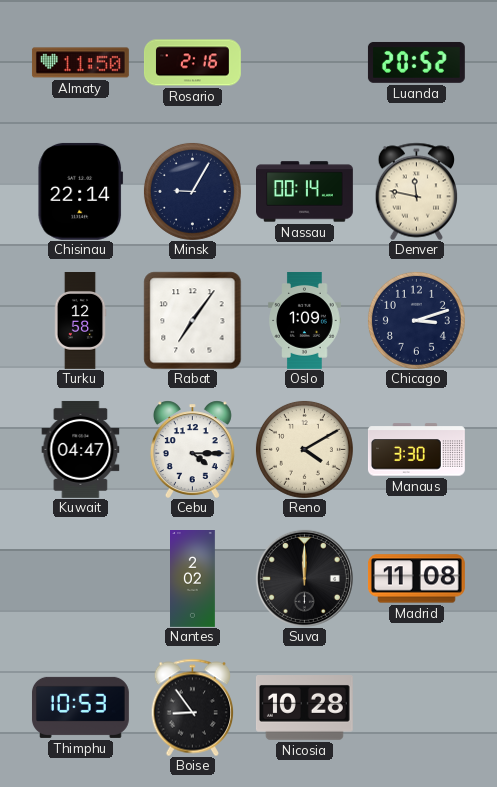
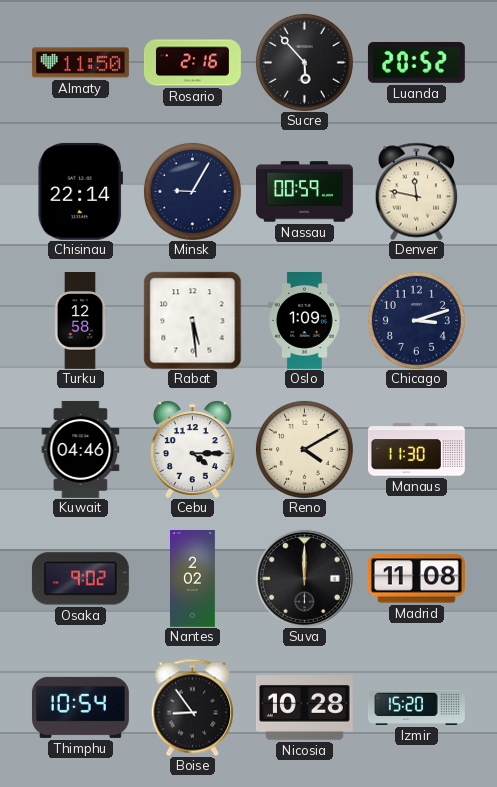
Sucre: none -> 5:53
Nassau: 00:14 -> 00:59
Rabat: 7:06 -> 5:29
Kuwait: 04:47 -> 04:46
Manaus: 3:30 -> 11:30
Osaka: none -> 9:02
Thimphu: 10:53 -> 10:54
Izmir: none -> 15:20
